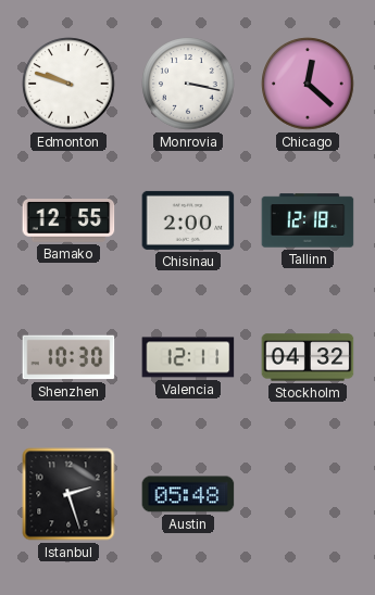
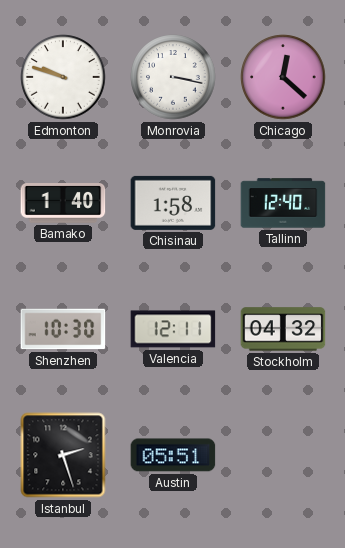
Bamako: 12:55 -> 1:40
Chisinau: 2:00 -> 1:58
Tallinn: 12:18 -> 12:40
Austin: 05:48 -> 05:51
